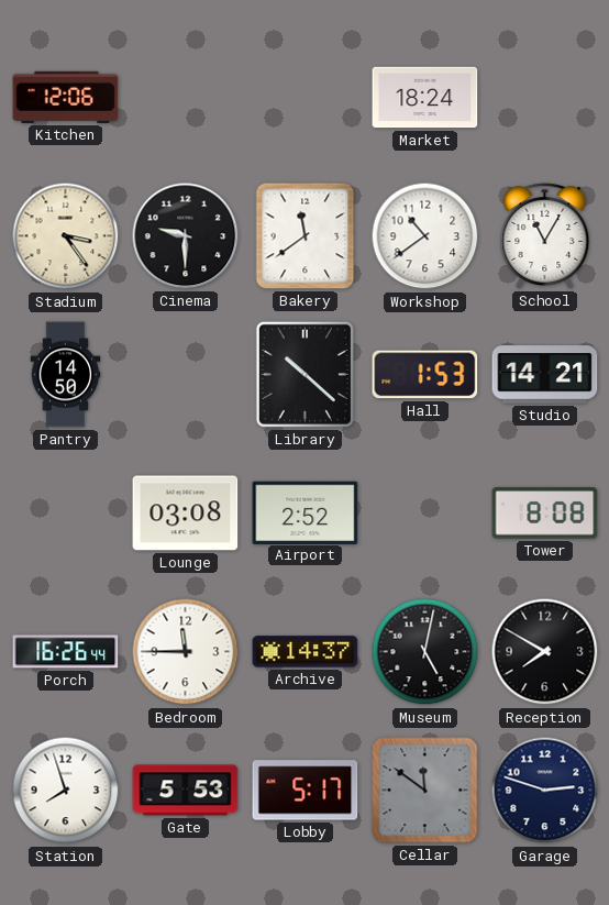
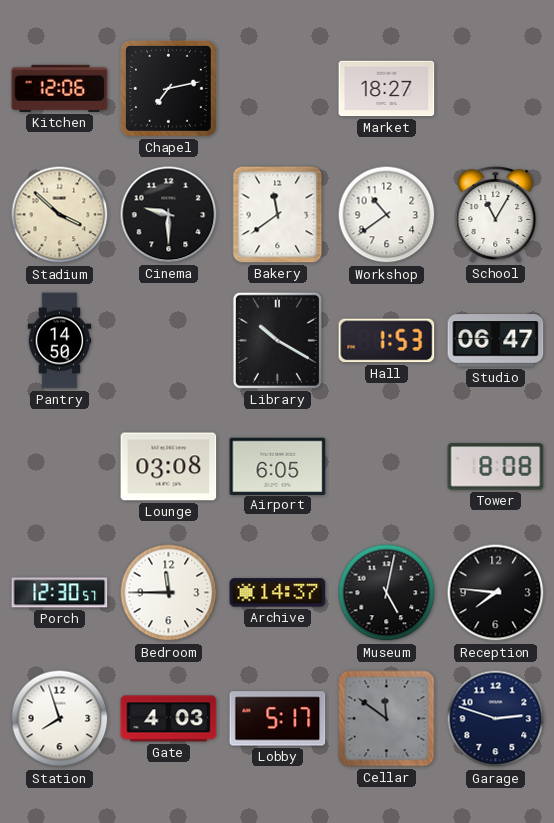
Chapel: none -> 7:13
Market: 18:24 -> 18:27
Stadium: 3:24 -> 3:52
Library: 10:22 -> 10:20
Studio: 14:21 -> 06:47
Airport: 2:52 -> 6:05
Porch: 16:26 -> 12:30
Reception: 7:50 -> 7:46
Gate: 5:53 -> 4:03
